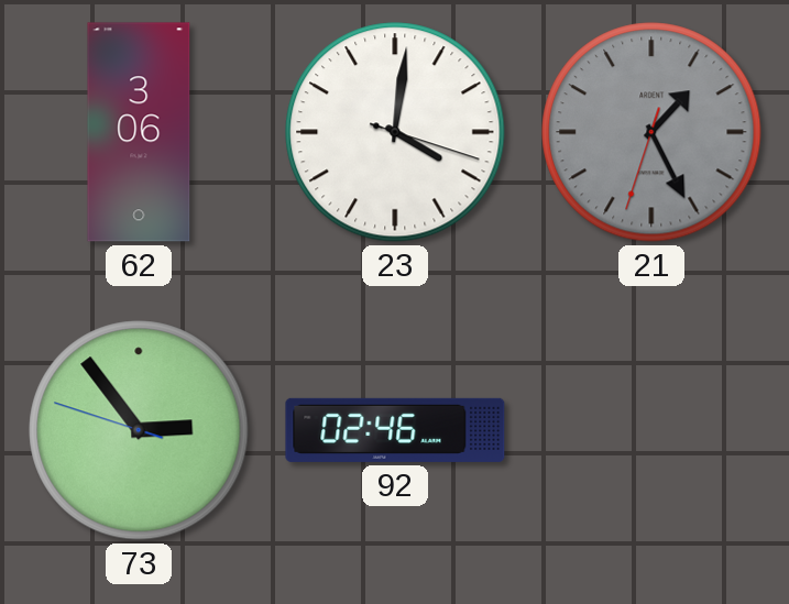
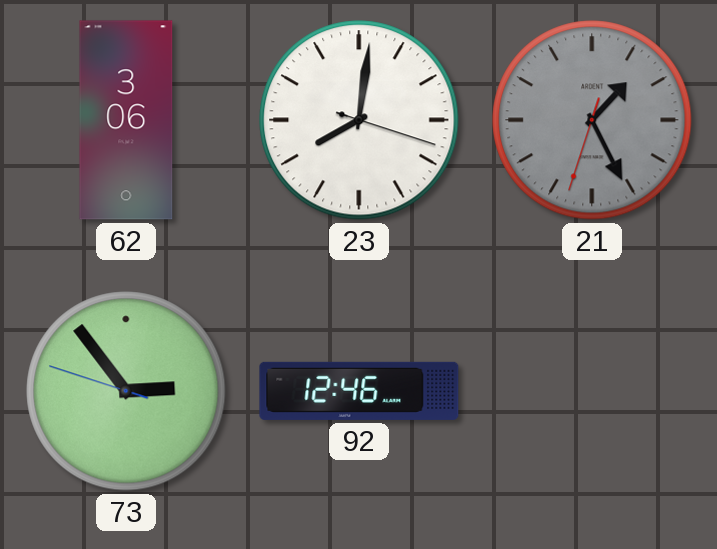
23: 4:01 -> 8:01
92: 02:46 -> 12:46
